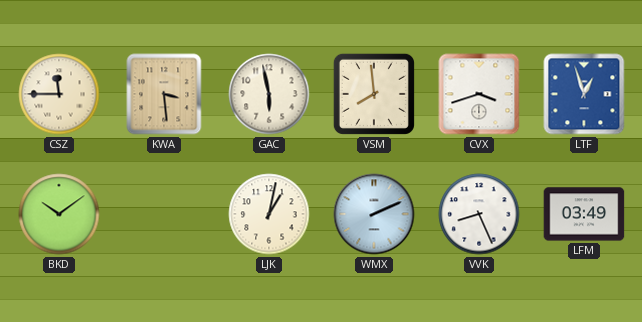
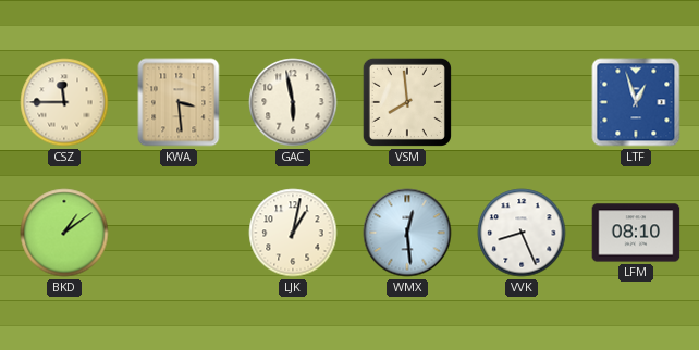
CVX: 3:42 -> none
BKD: 10:09 -> 1:09
WMX: 2:11 -> 12:29
LFM: 03:49 -> 08:10
